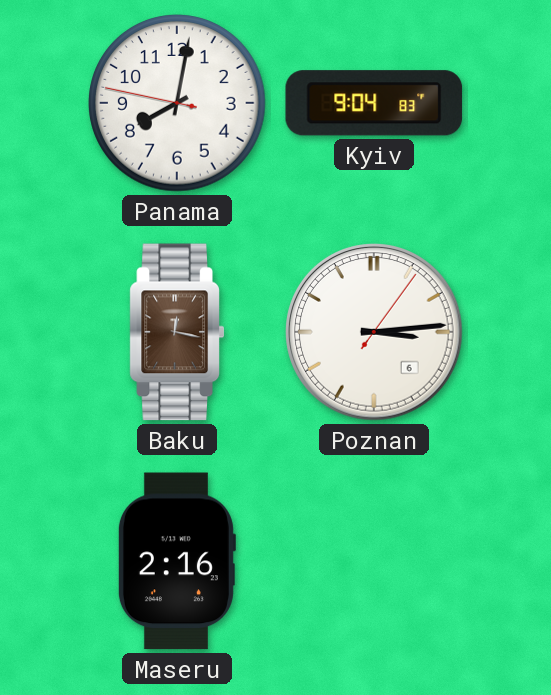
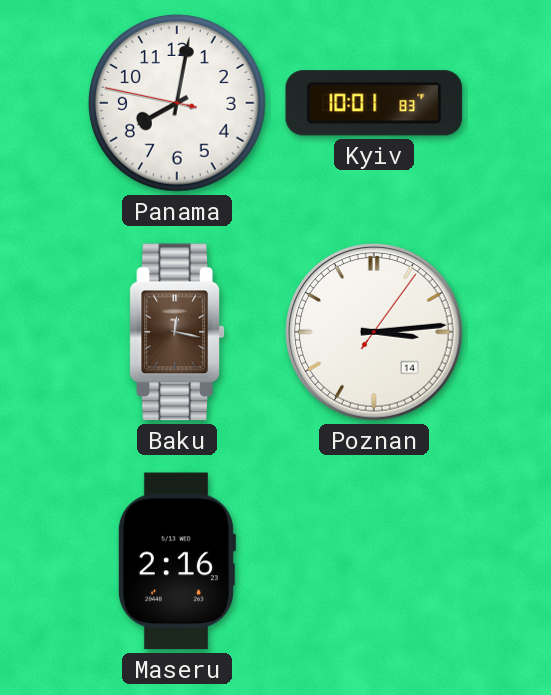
Kyiv: 9:04 -> 10:01
Poznan date: 6 -> 14
